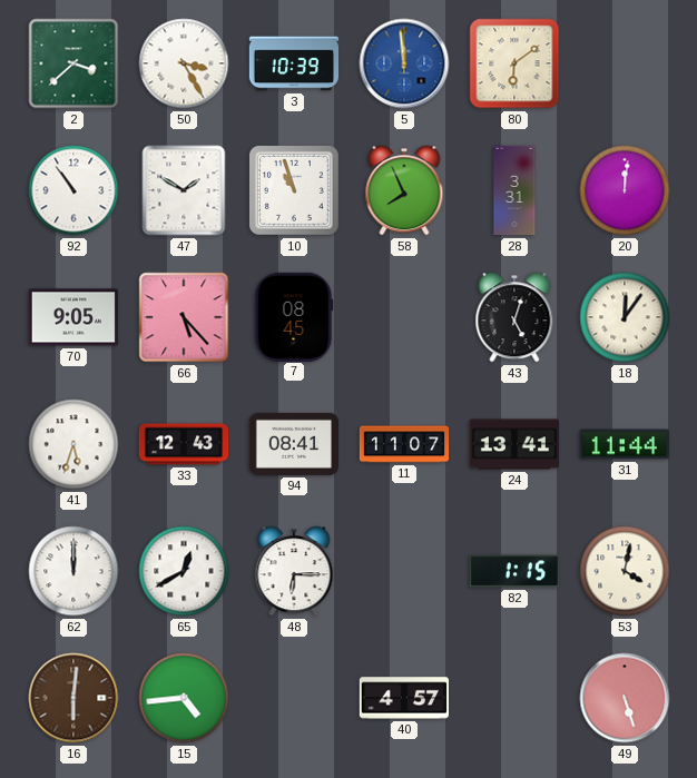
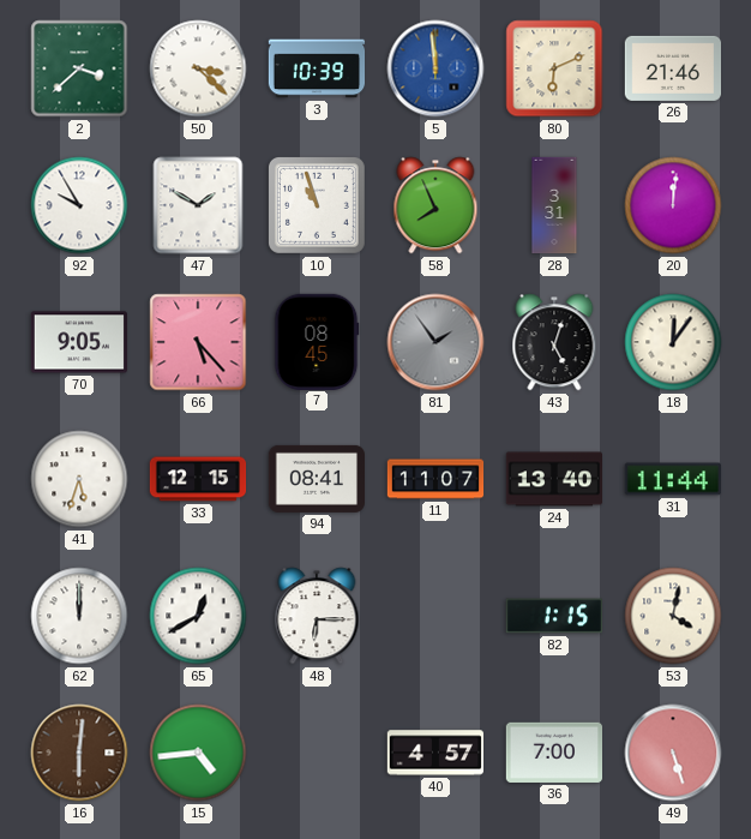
50: 3:25 -> 3:22
80: 6:09 -> 6:11
26: none -> 21:46
92: 10:54 -> 9:55
81: none -> 1:54
33: 12:43 -> 12:15
24: 13:41 -> 13:40
36: none -> 7:00
